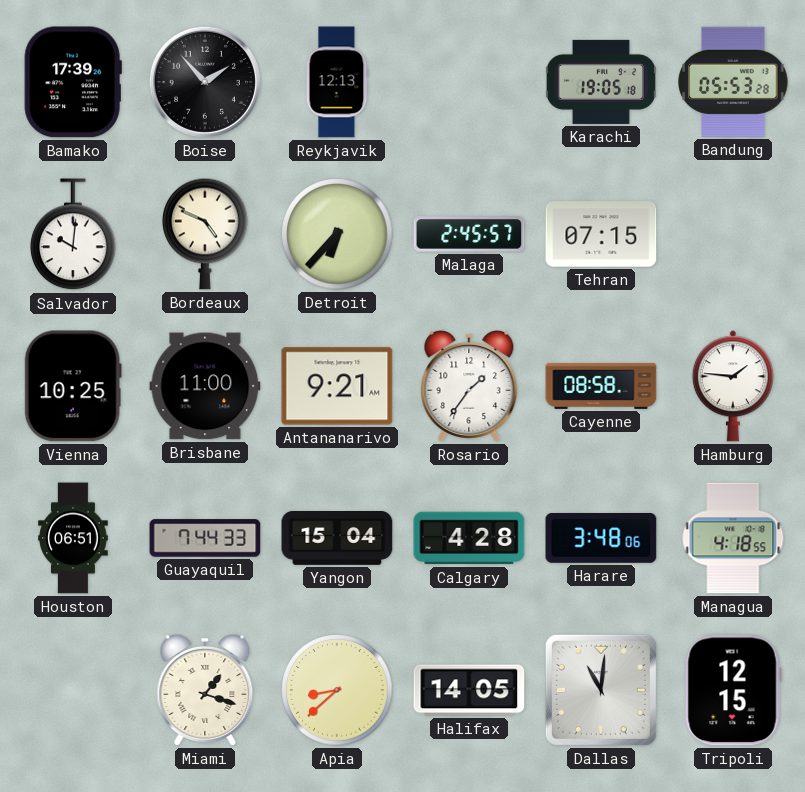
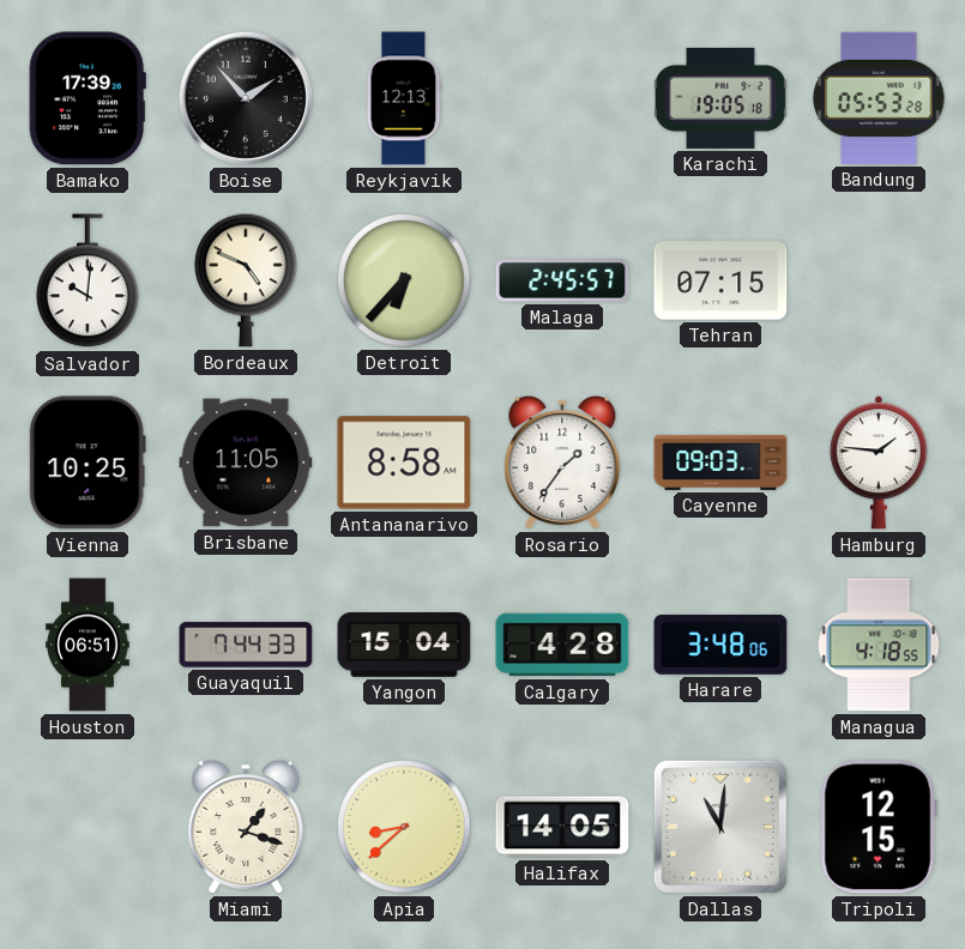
Brisbane: 11:00 -> 11:05
Antananarivo: 9:21 -> 8:58
Cayenne: 08:58 -> 09:03
